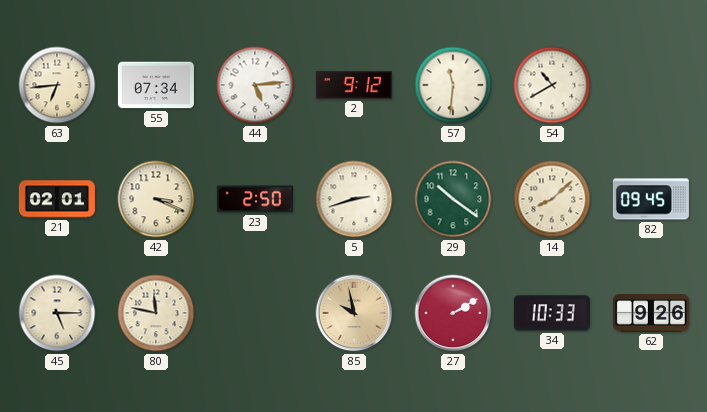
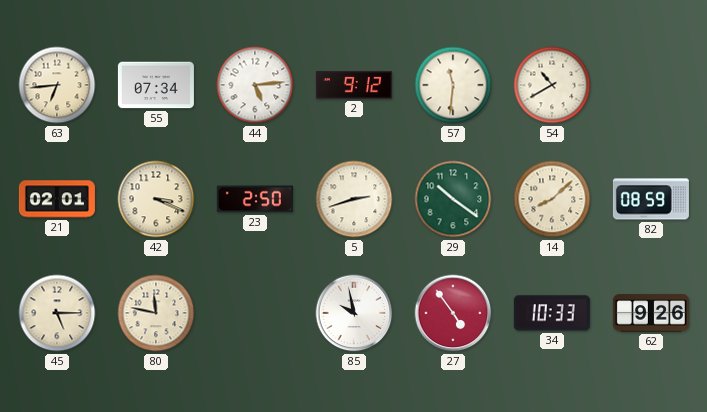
82: 09:45 -> 08:59
85 dial: champagne -> white
27: 2:10 -> 4:54
